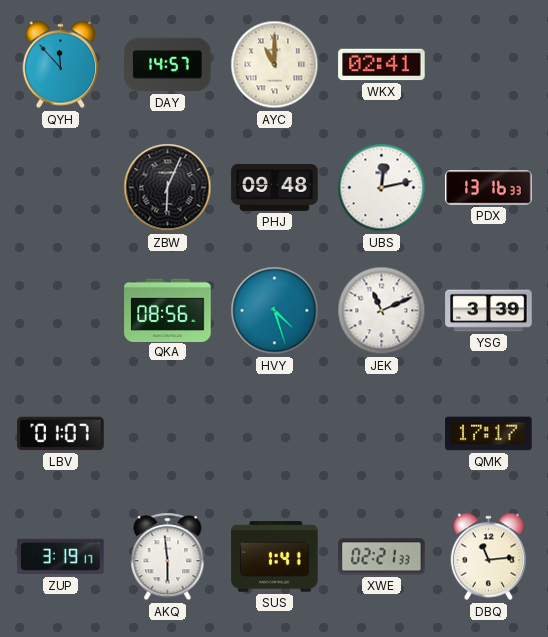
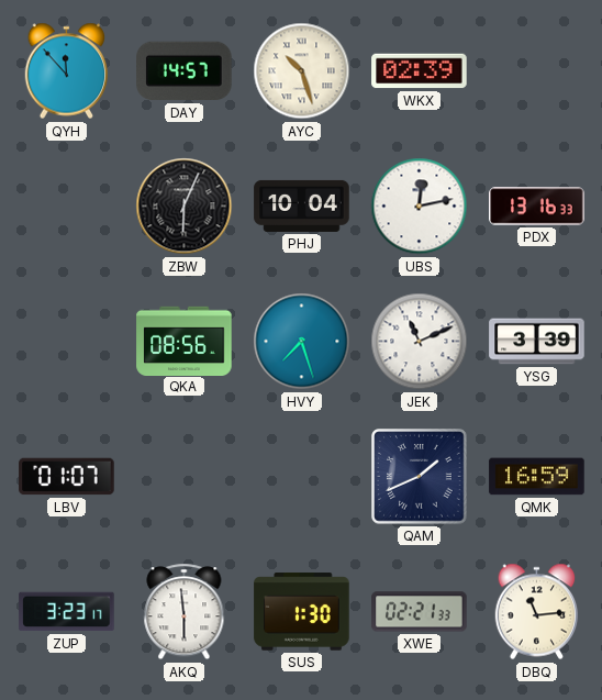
AYC: 11:00 -> 10:27
WKX: 02:41 -> 02:39
PHJ: 09:48 -> 10:04
HVY: 4:27 -> 7:27
QAM: none -> 1:41
QMK: 17:17 -> 16:59
ZUP: 3:19 -> 3:23
SUS: 1:41 -> 1:30
